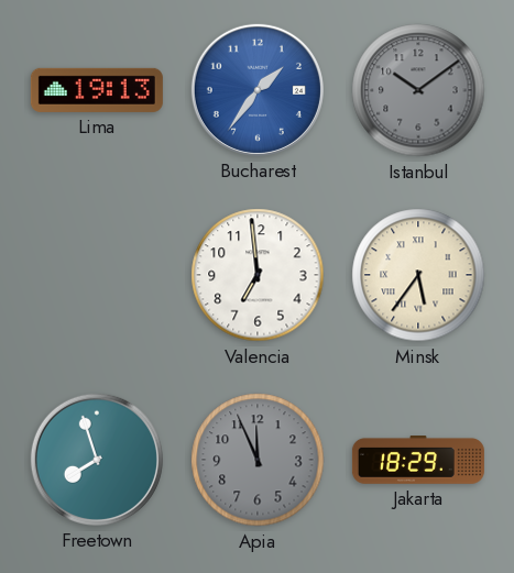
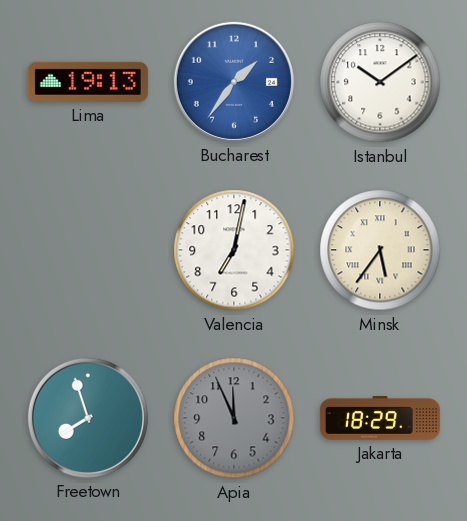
Istanbul dial: grey -> white
Valencia: 6:59 -> 7:02
